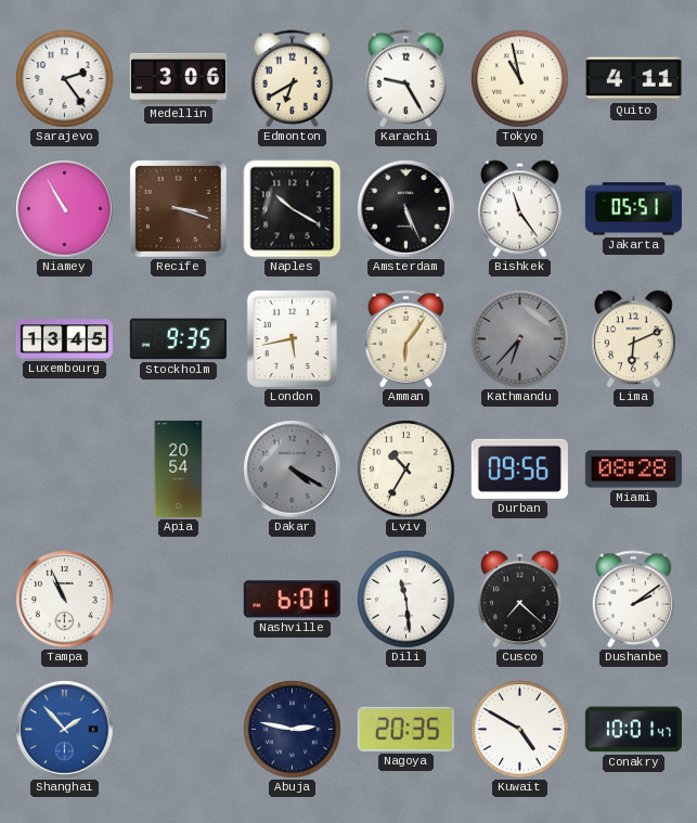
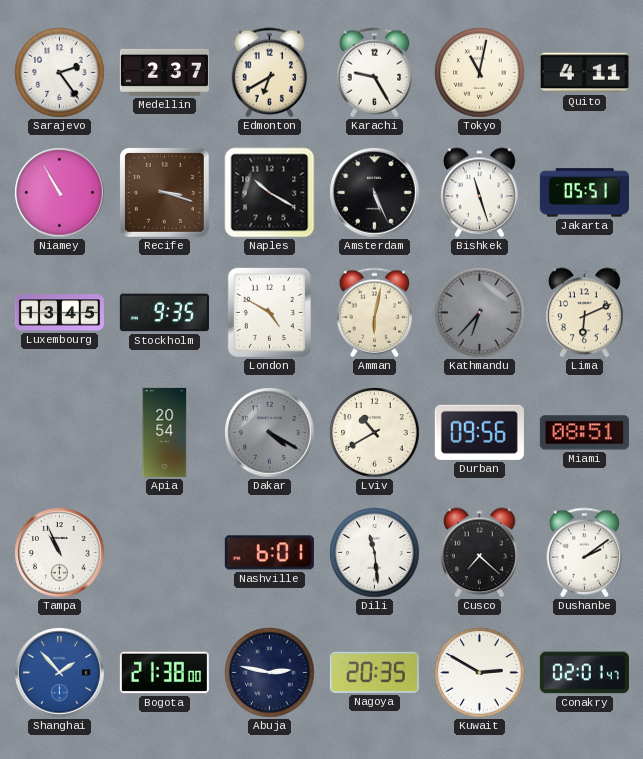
Medellin: 3:06 -> 2:37
Tokyo: 10:58 -> 11:02
Bishkek: 11:24 -> 11:27
London: 5:43 -> 4:50
Amman: 6:06 -> 6:02
Lviv: 10:35 -> 10:40
Miami: 08:28 -> 08:51
Bogota: none -> 21:38
Kuwait: 4:50 -> 2:50
Conakry: 10:01 -> 02:01
